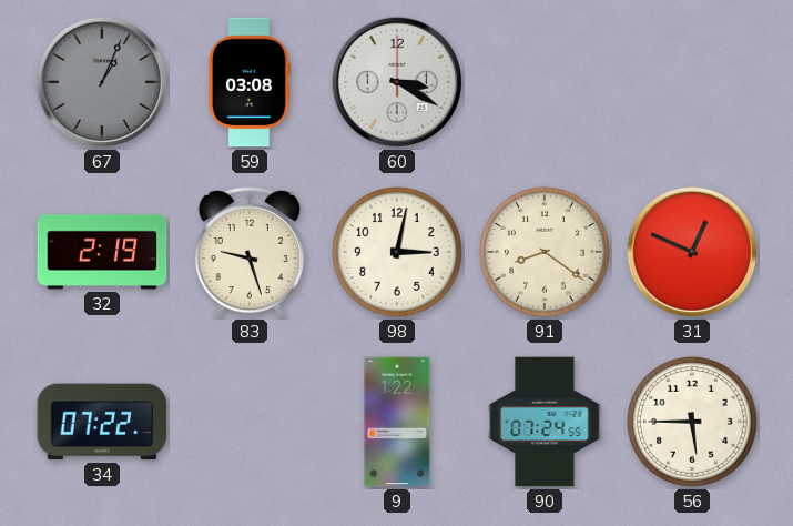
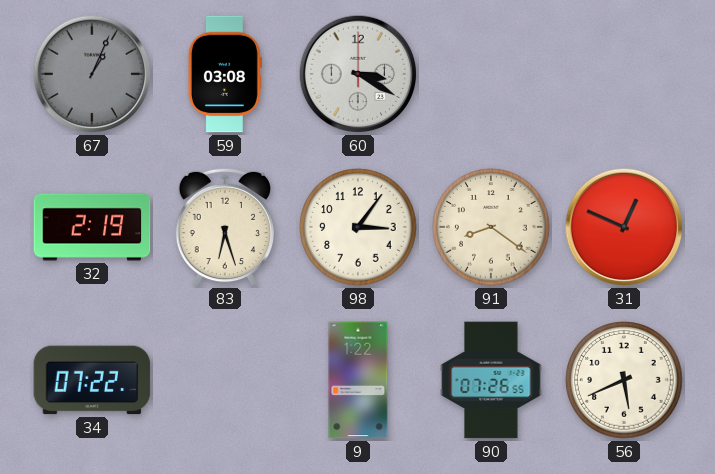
83: 9:27 -> 6:27
98: 3:02 -> 3:06
90: 07:24 -> 07:26
56: 5:45 -> 5:41
